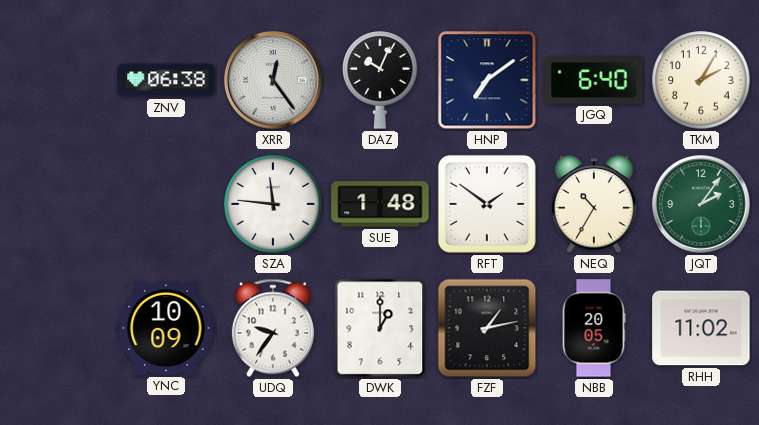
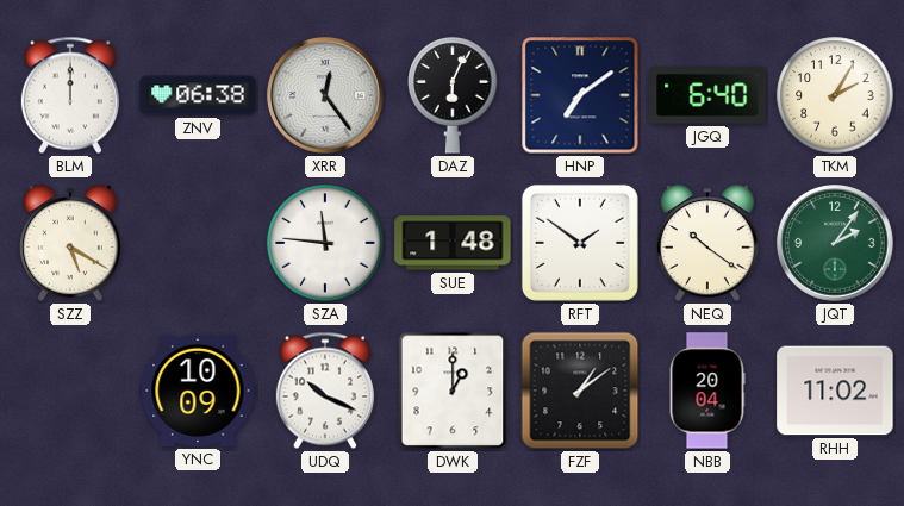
BLM: none -> 12:00
DAZ: 10:04 -> 6:04
SZZ: none -> 5:20
NEQ: 10:35 -> 10:21
UDQ: 9:36 -> 10:19
FZF: 1:13 -> 1:09
NBB: 20:05 -> 20:04
